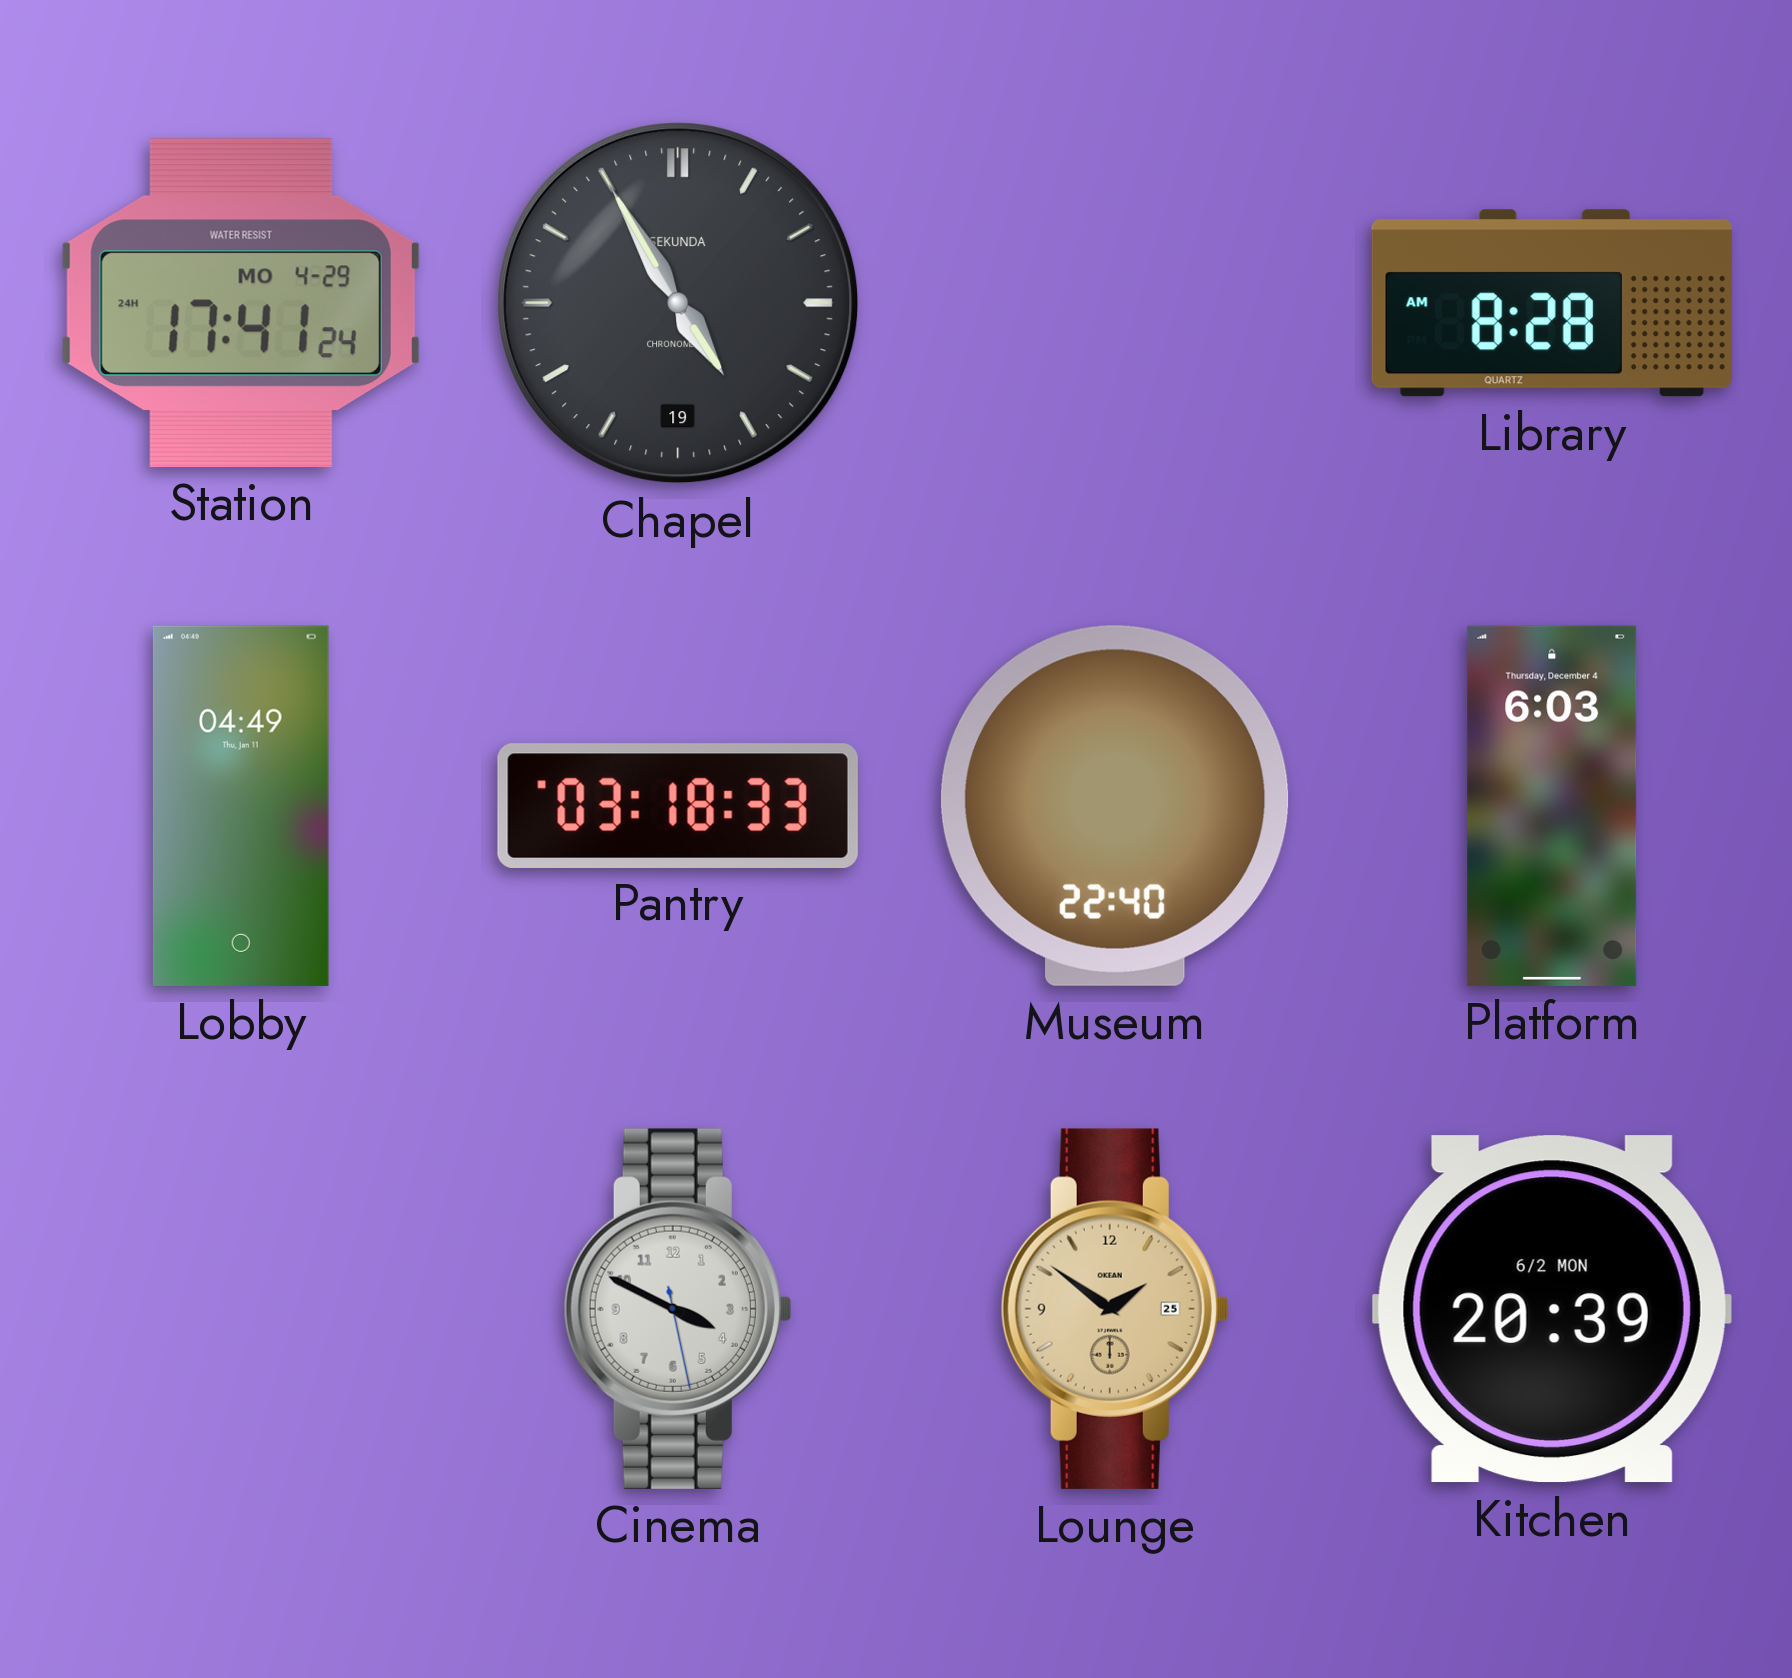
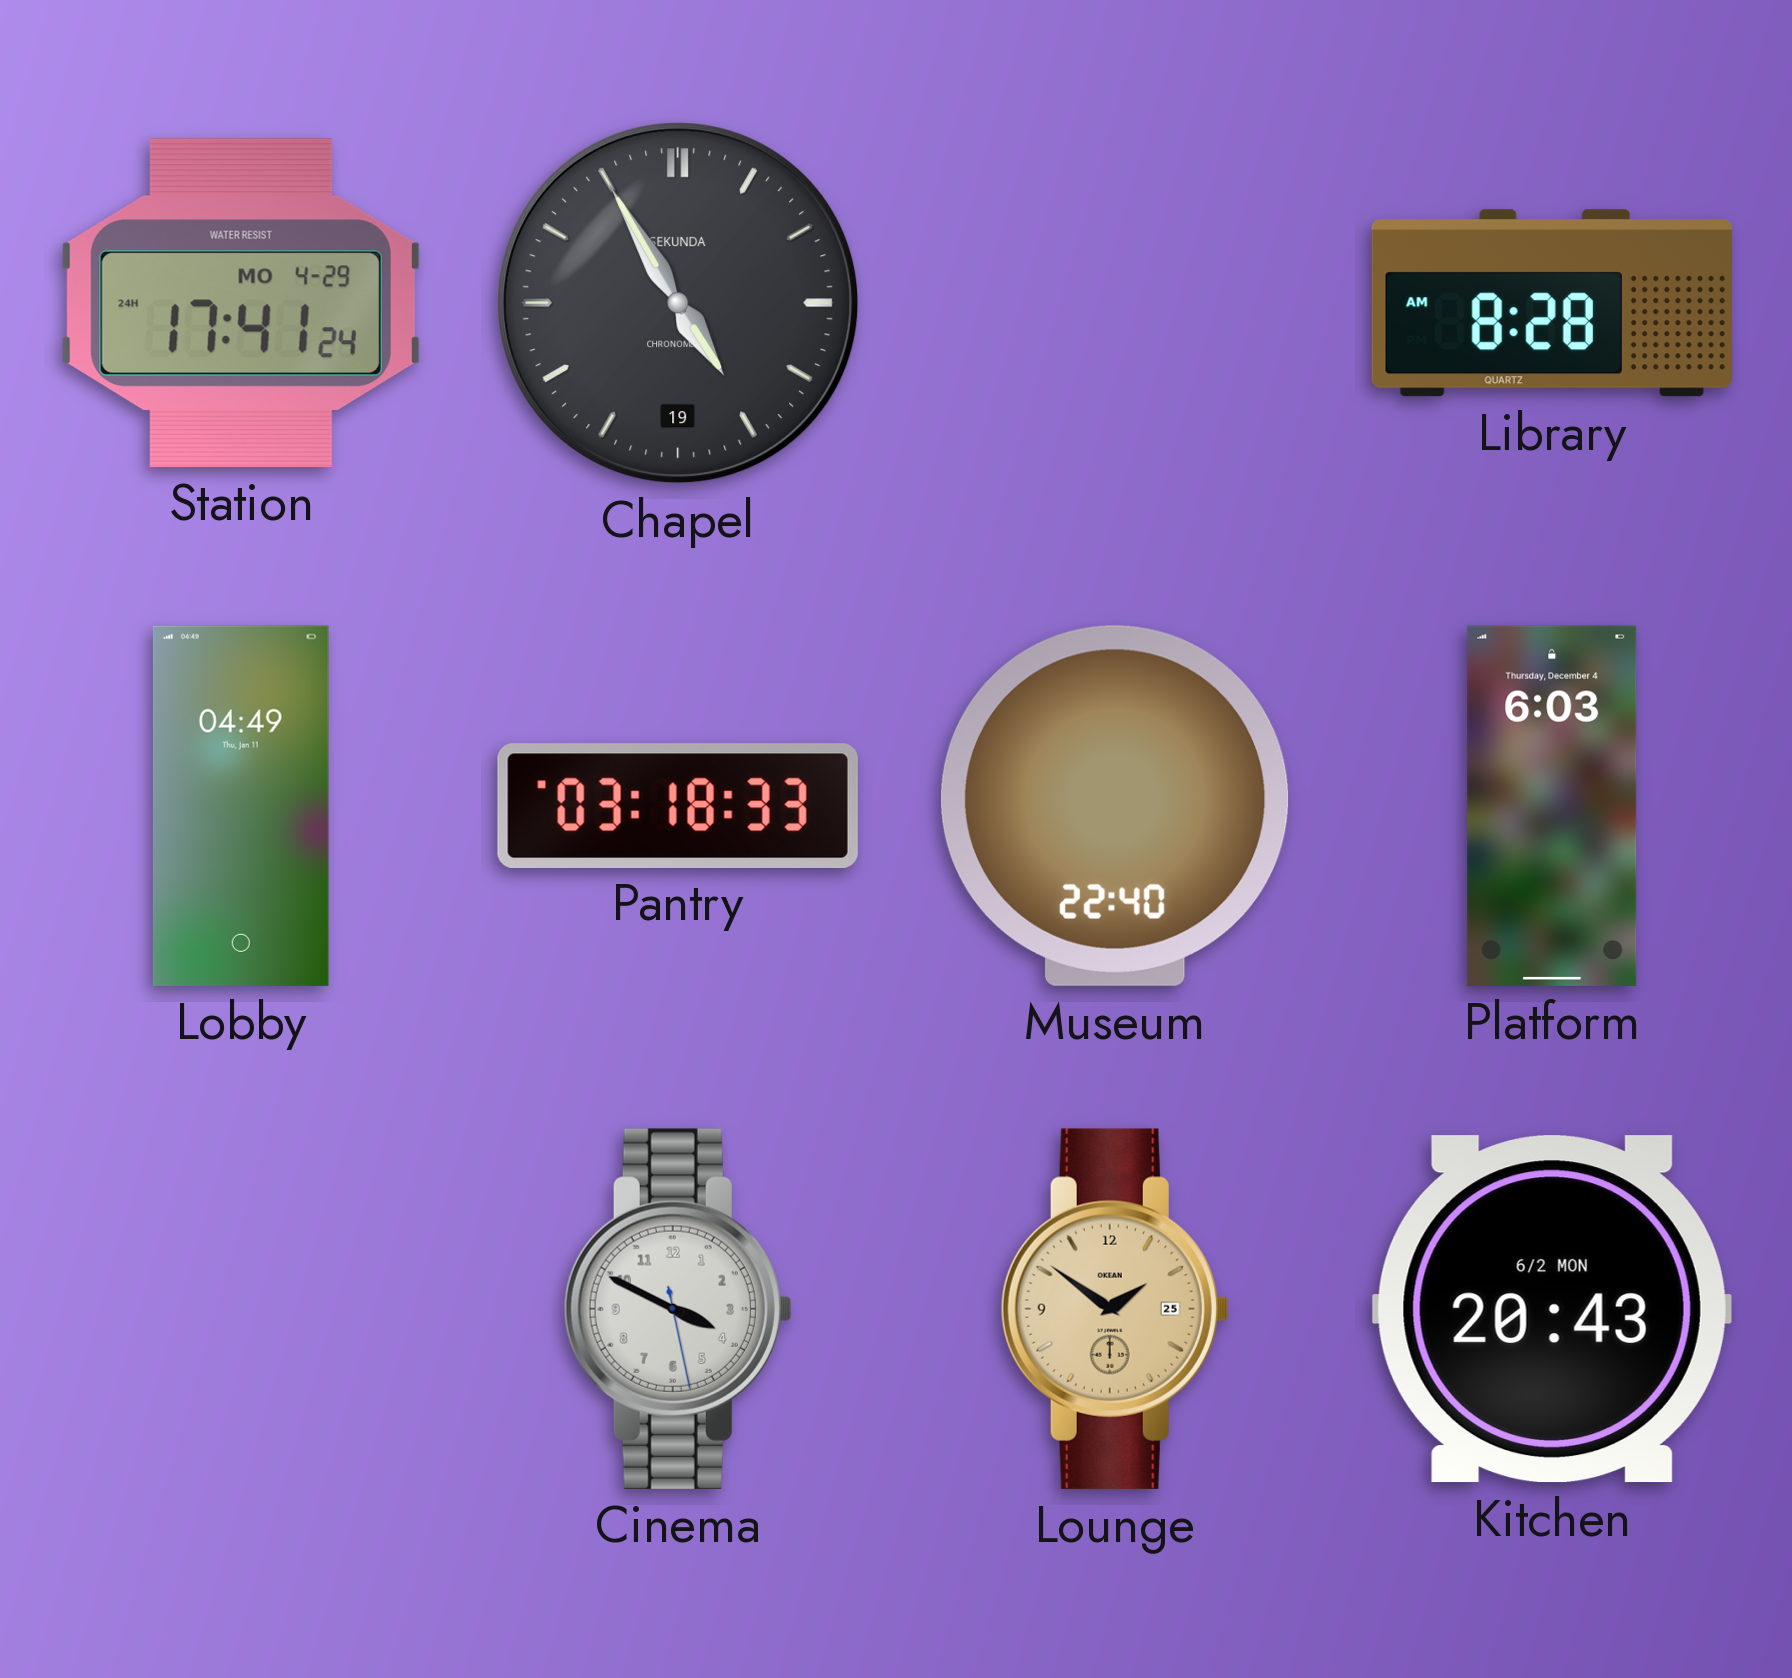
Kitchen: 20:39 -> 20:43
